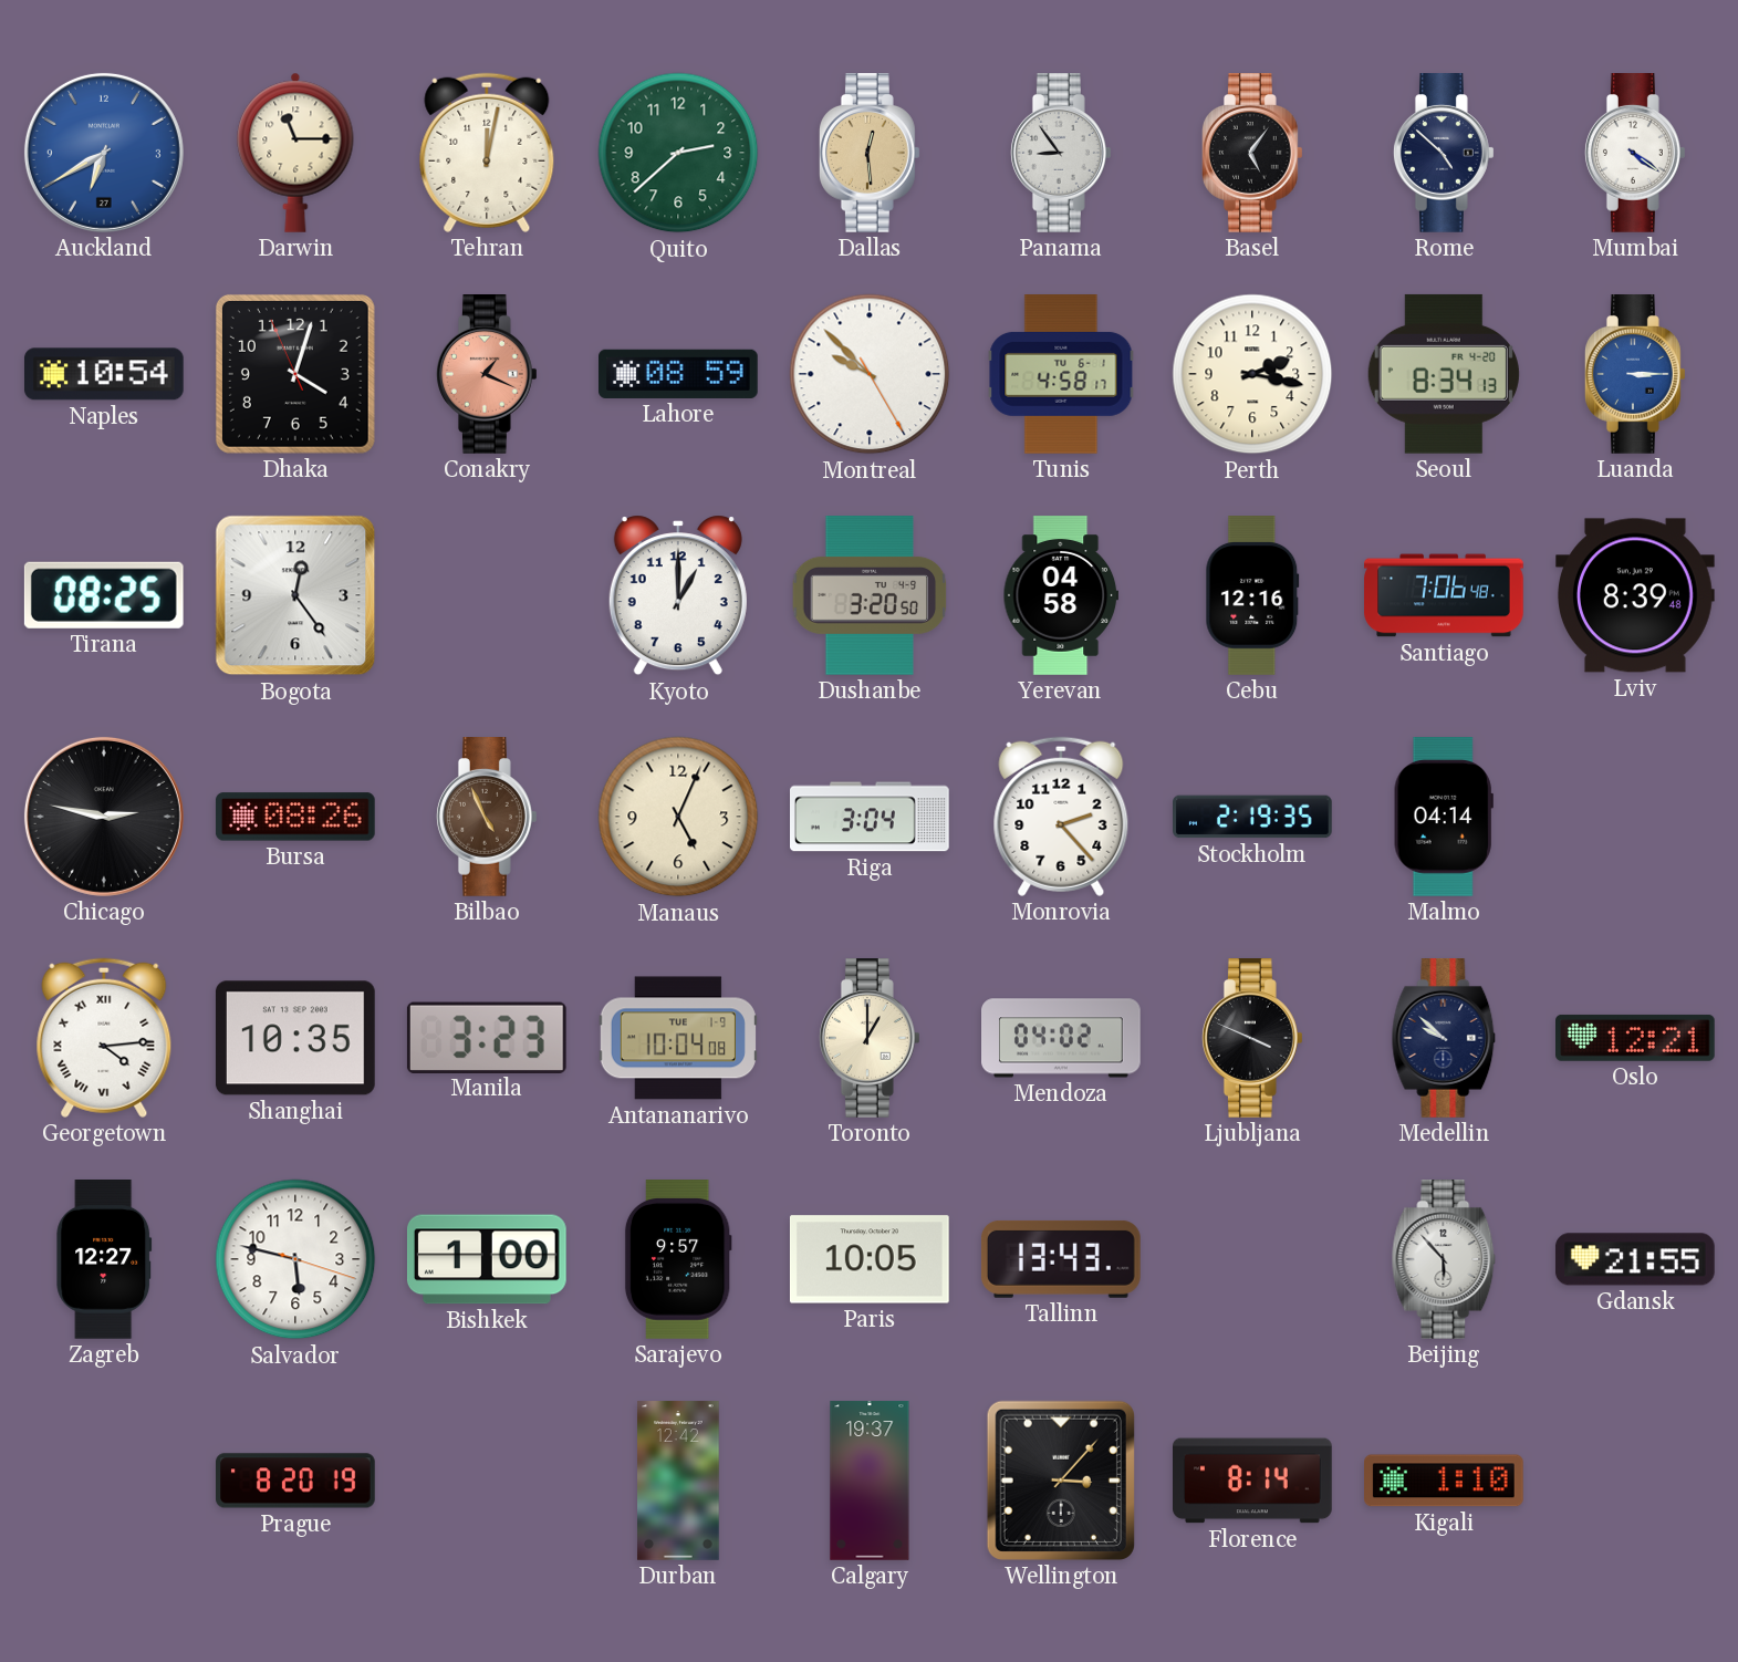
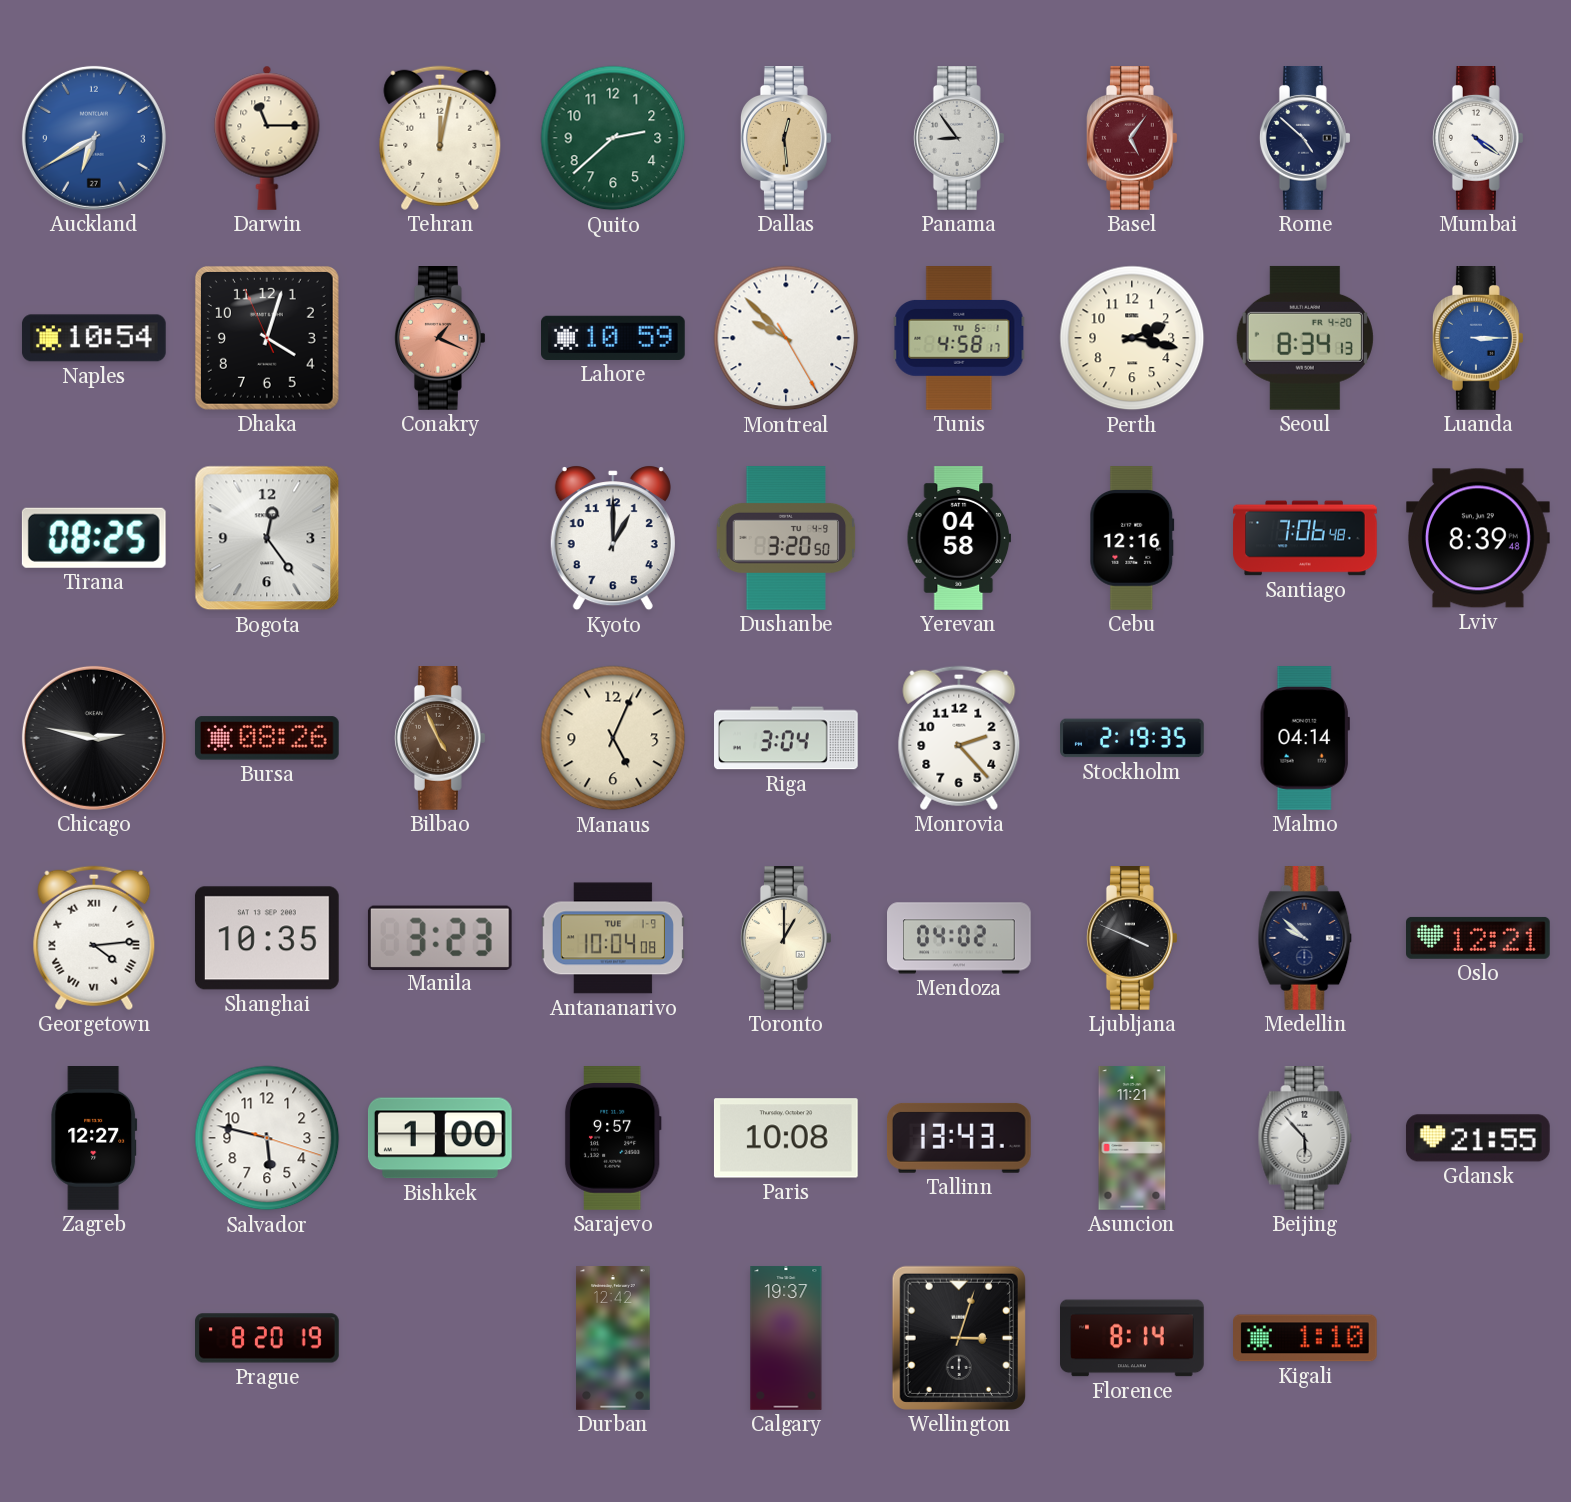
Basel dial: black -> burgundy
Lahore: 08:59 -> 10:59
Paris: 10:05 -> 10:08
Asuncion: none -> 11:21
Wellington: 3:07 -> 3:03
